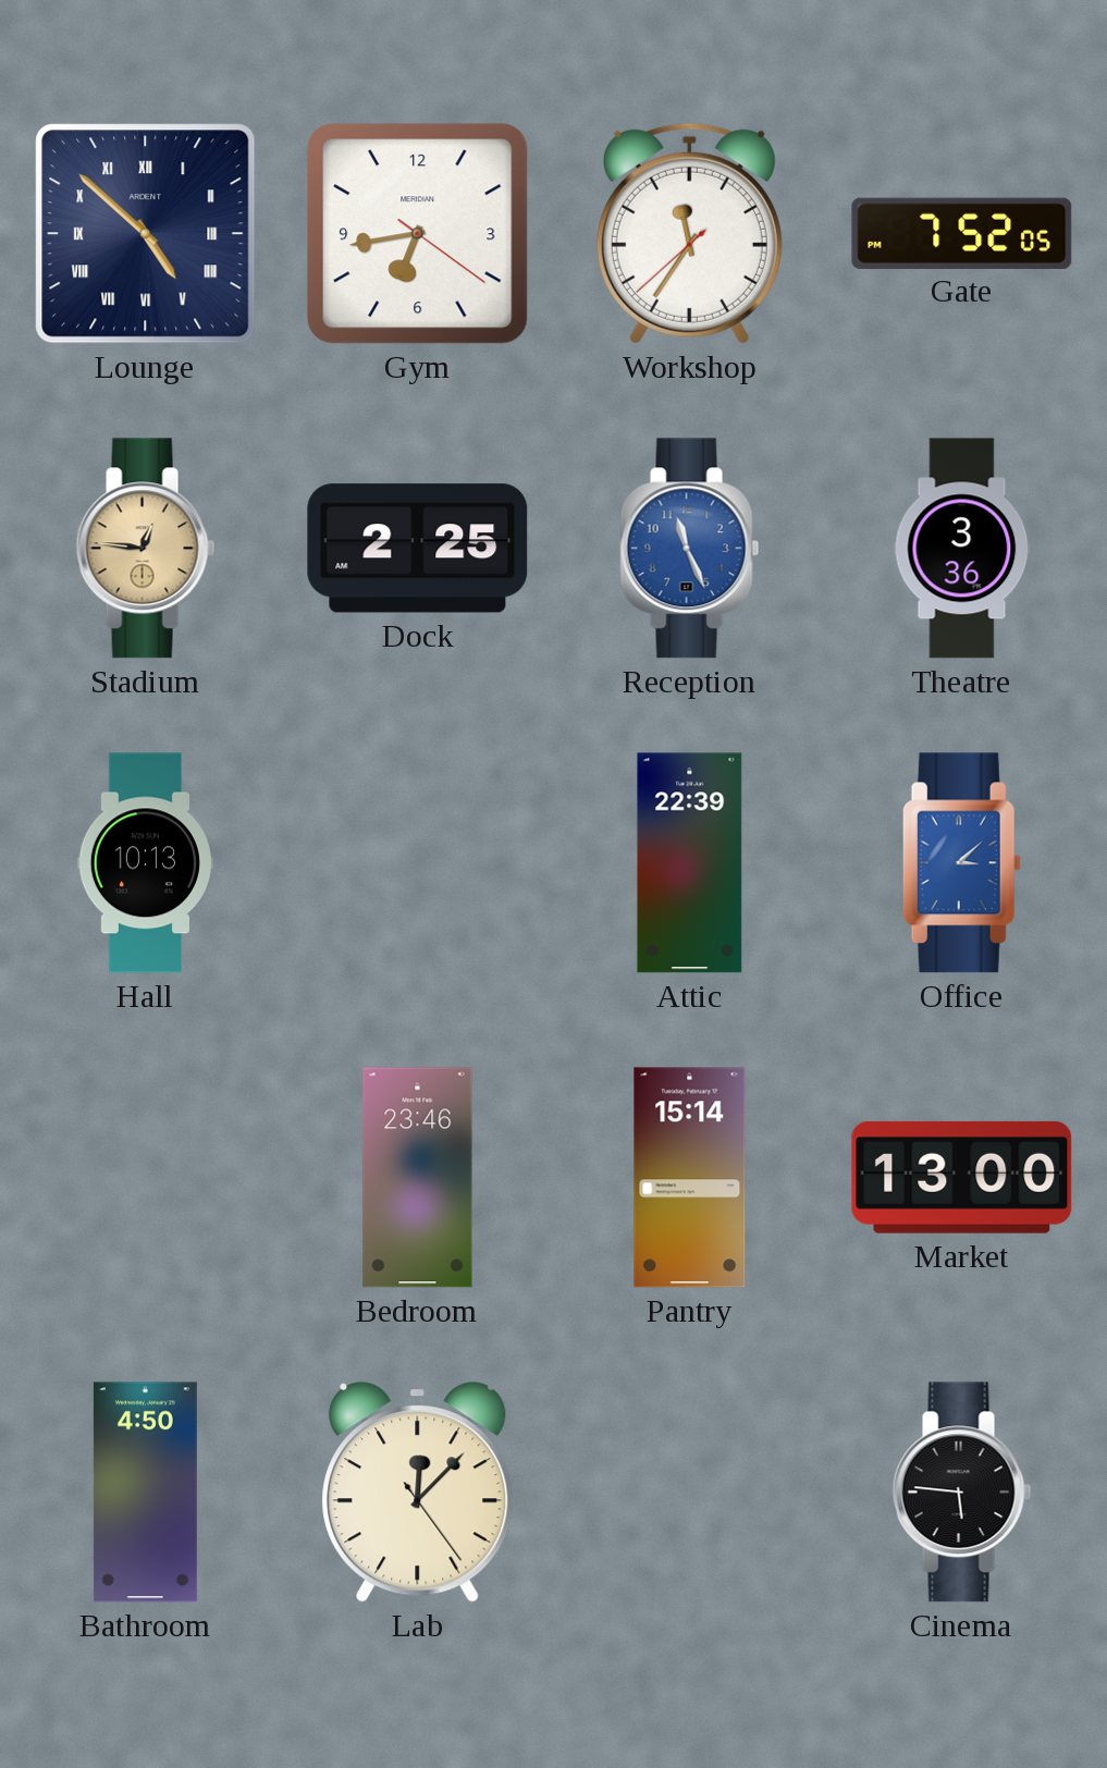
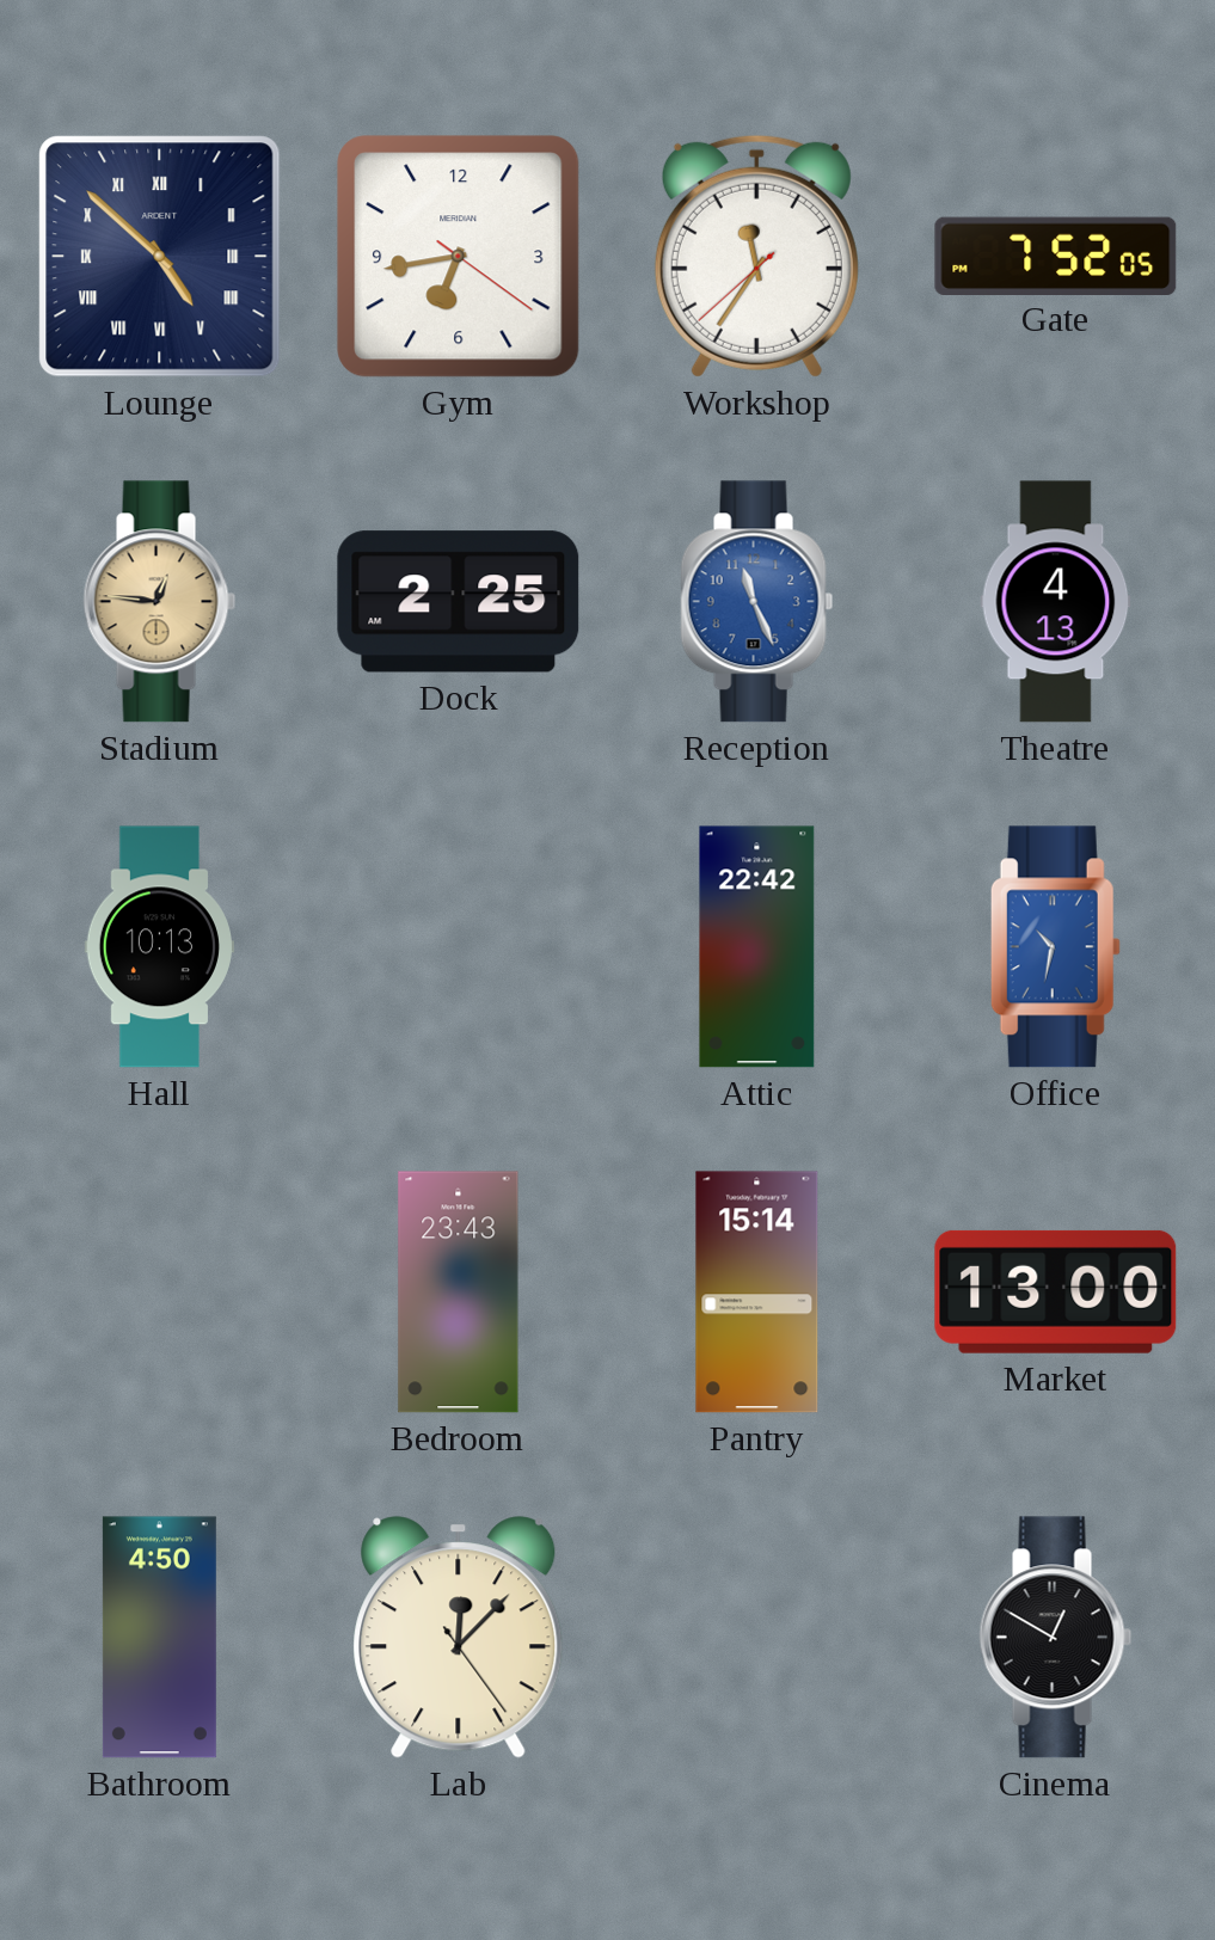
Theatre: 3:36 -> 4:13
Attic: 22:39 -> 22:42
Office: 3:08 -> 10:32
Bedroom: 23:46 -> 23:43
Cinema: 5:46 -> 12:50
